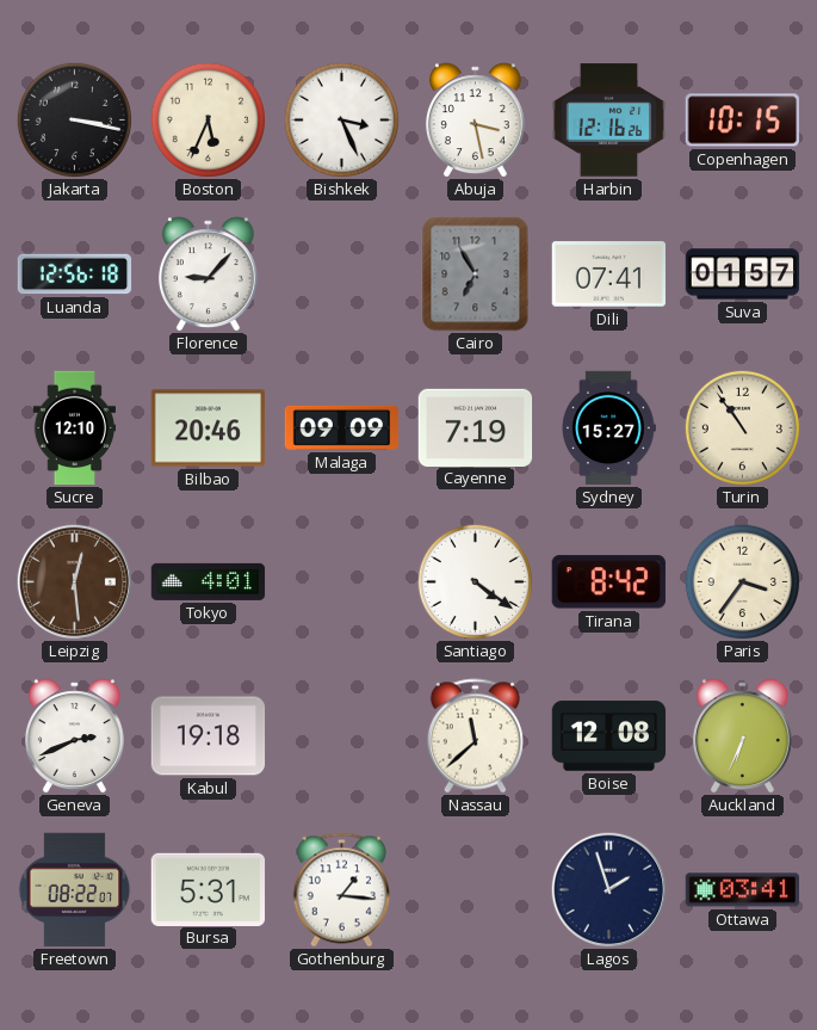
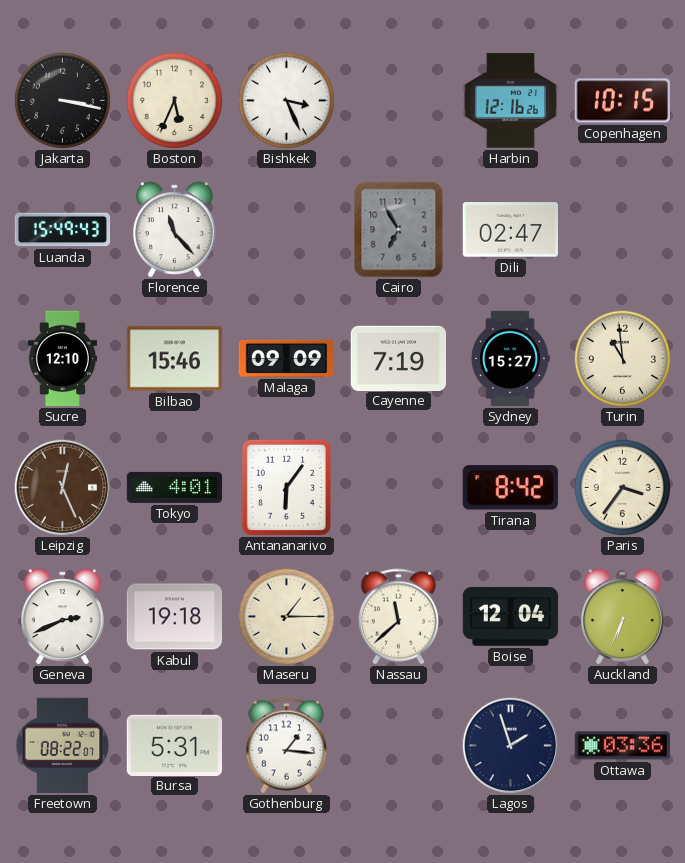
Abuja: 3:28 -> none
Luanda: 12:56 -> 15:49
Florence: 9:07 -> 11:23
Dili: 07:41 -> 02:47
Suva: 01:57 -> none
Bilbao: 20:46 -> 15:46
Turin: 10:54 -> 10:59
Leipzig: 12:29 -> 12:26
Antananarivo: none -> 6:06
Santiago: 4:21 -> none
Maseru: none -> 1:15
Boise: 12:08 -> 12:04
Ottawa: 03:41 -> 03:36
